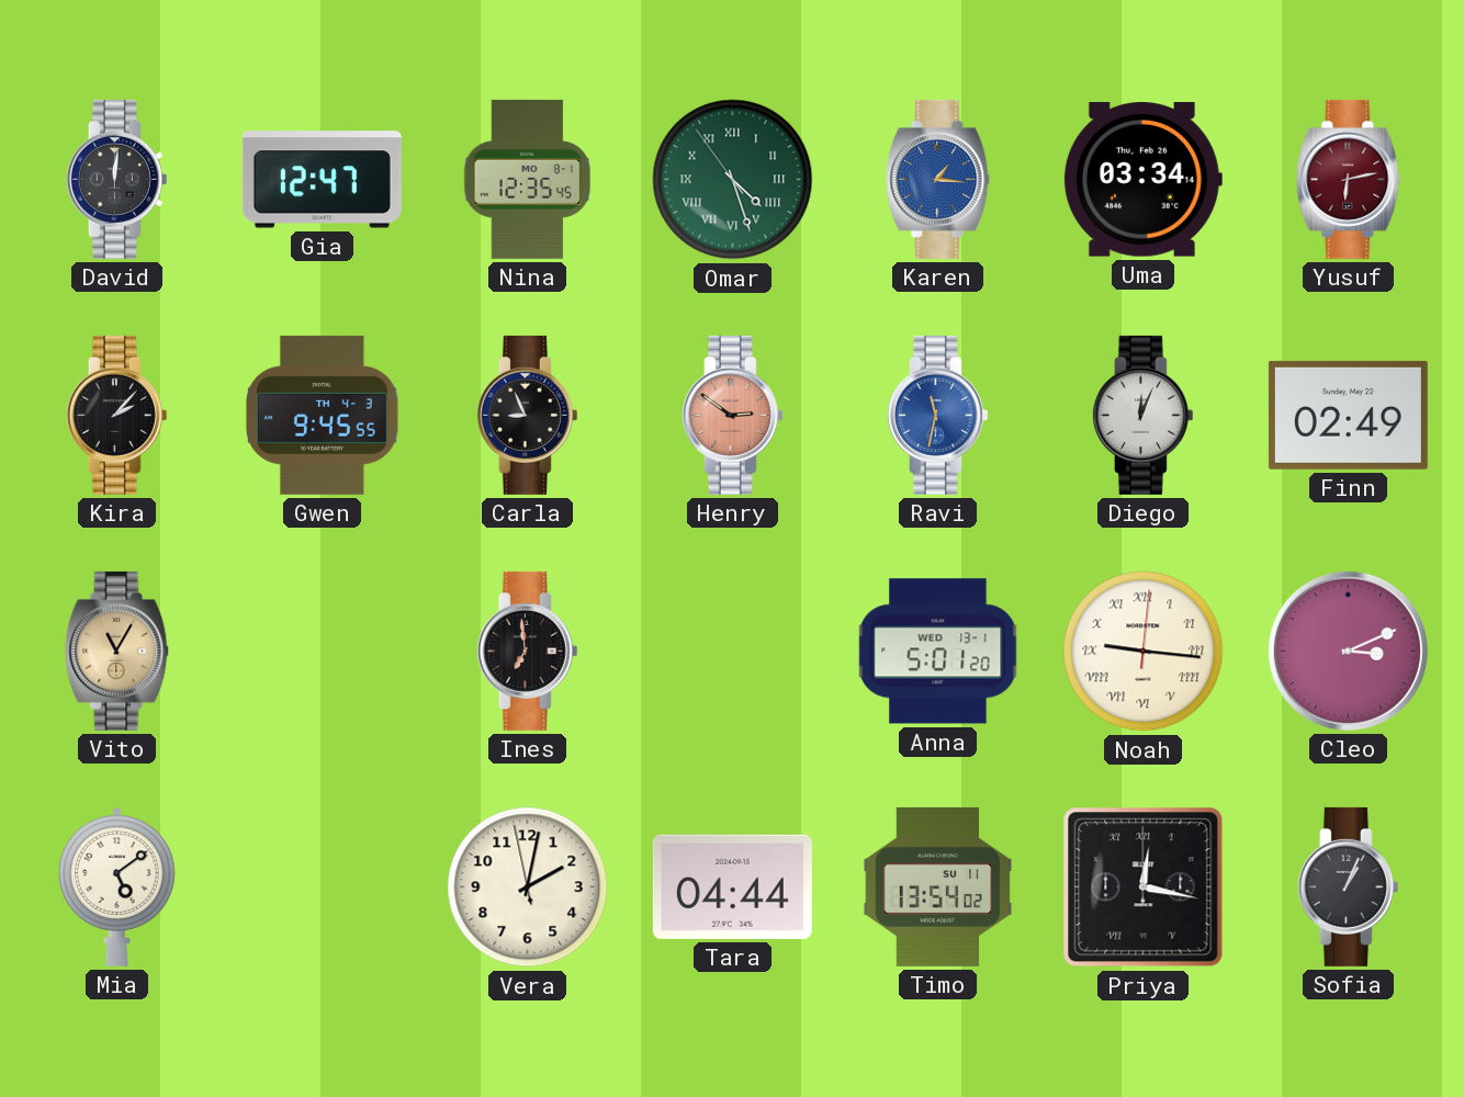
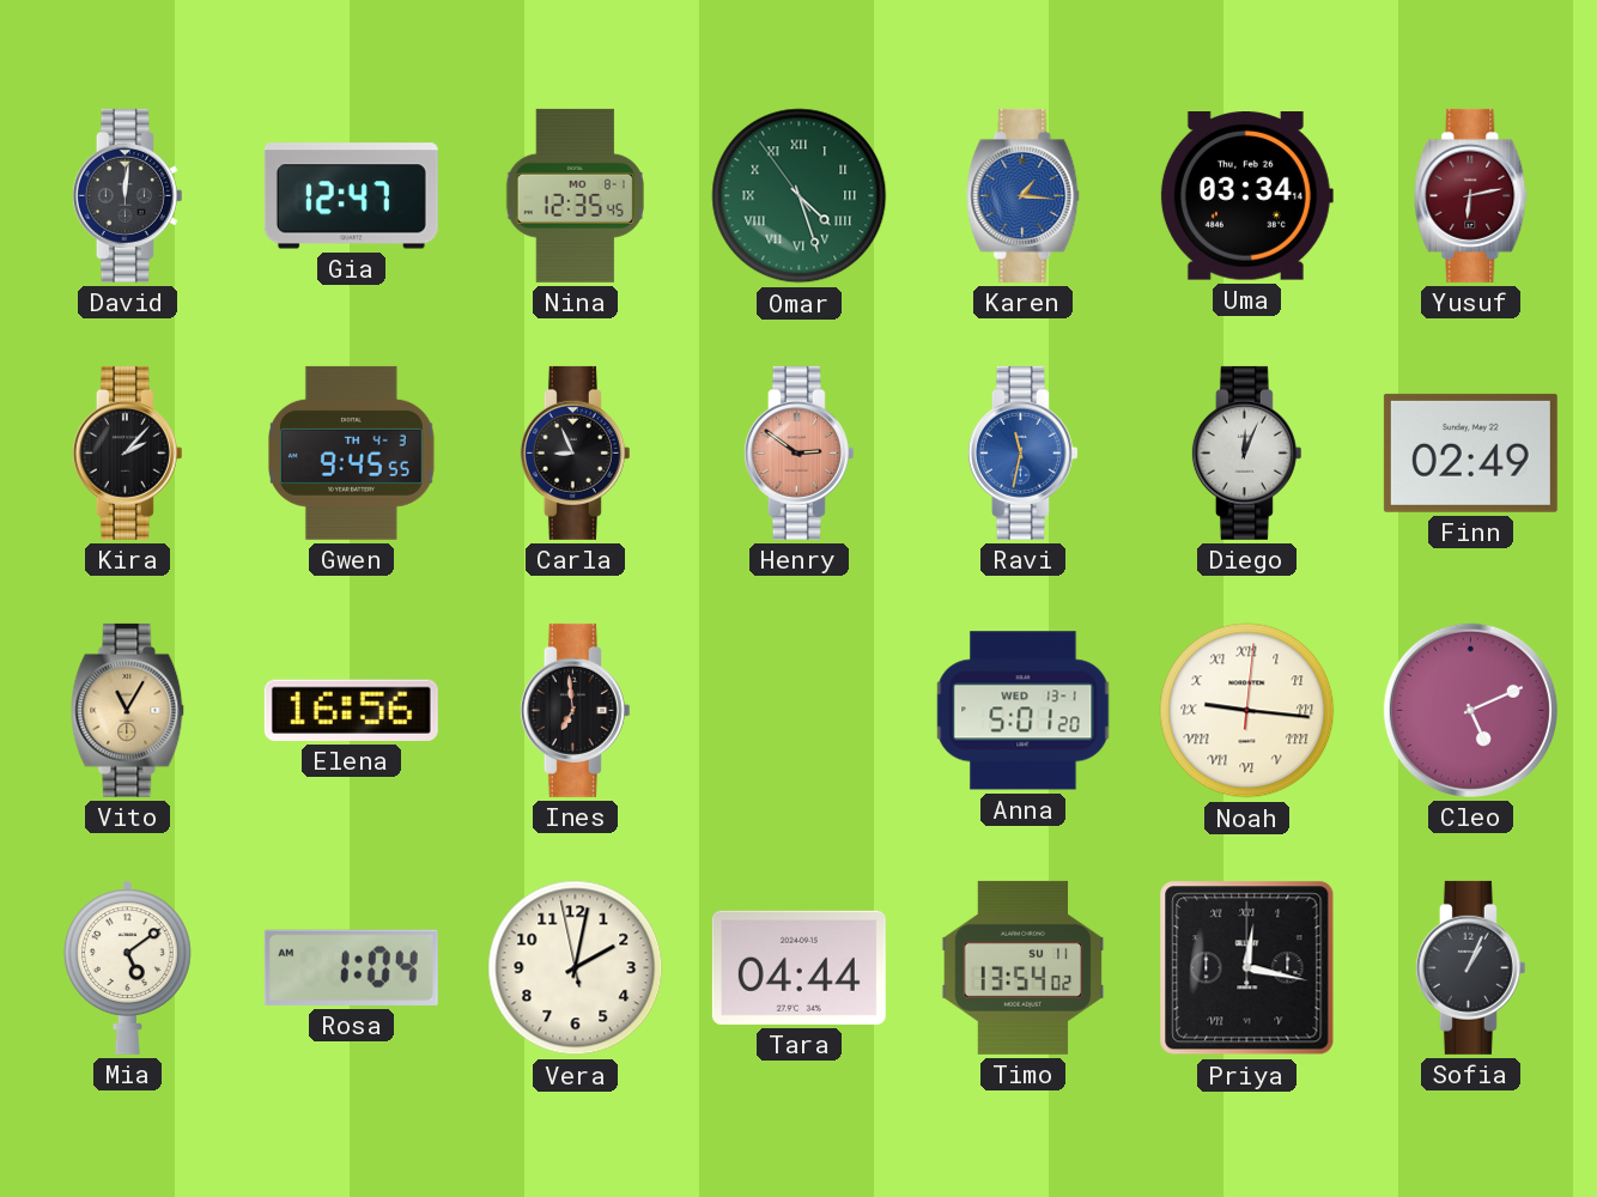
Elena: none -> 16:56
Cleo: 3:11 -> 5:11
Rosa: none -> 1:04
